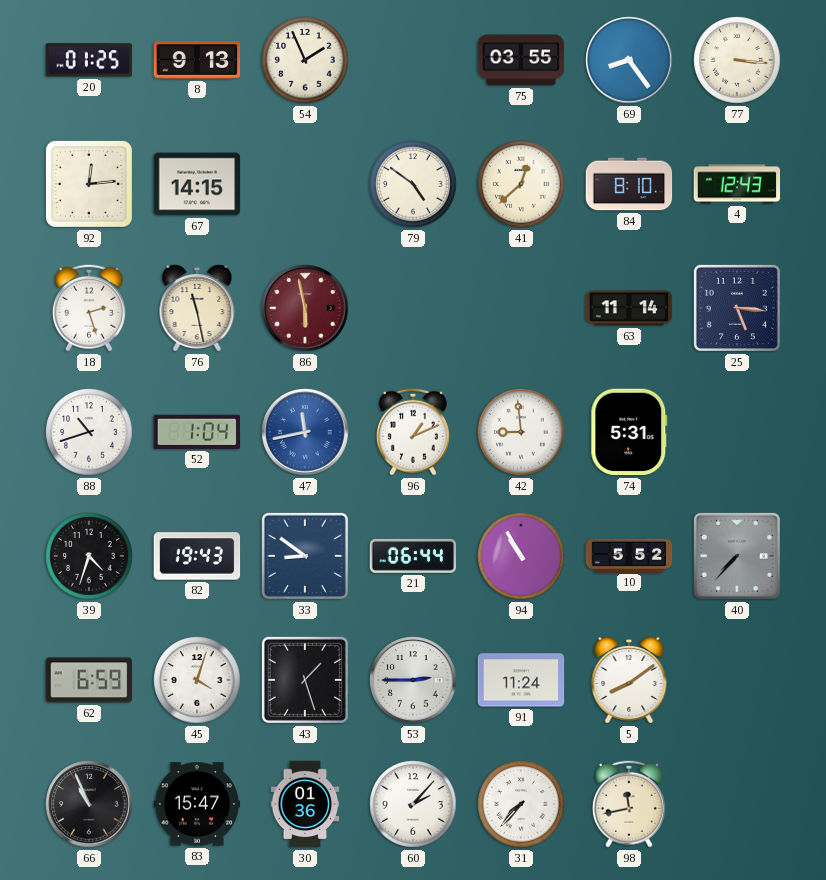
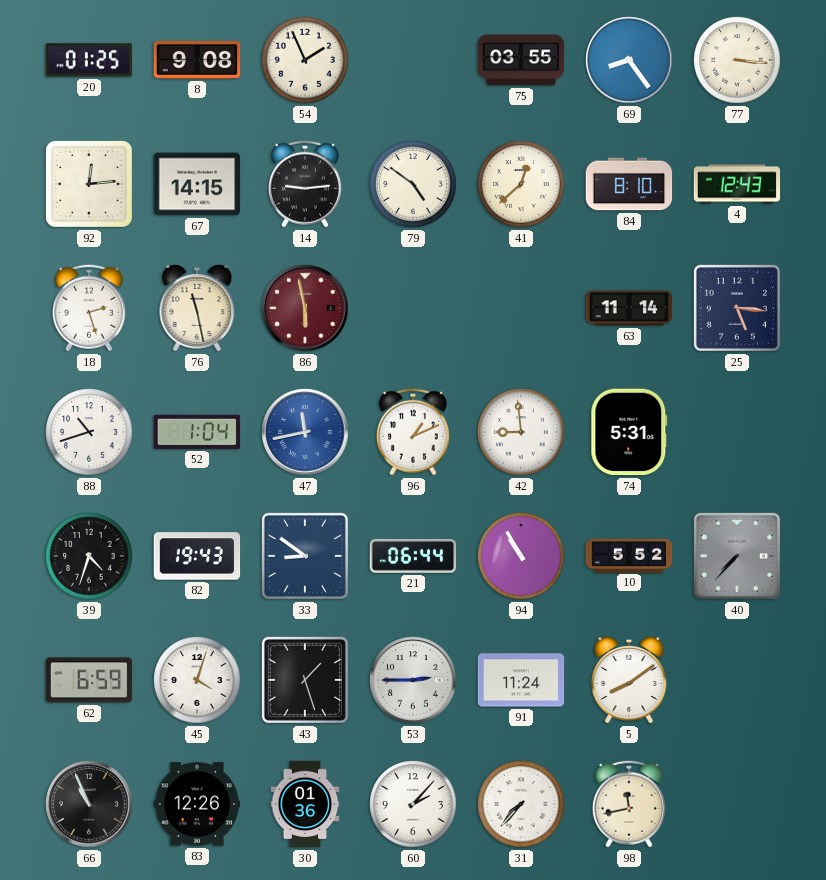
8: 9:13 -> 9:08
14: none -> 9:14
83: 15:47 -> 12:26
